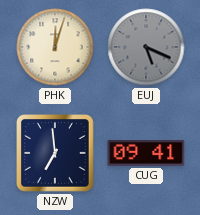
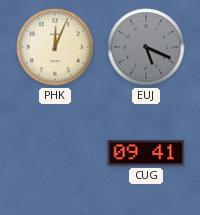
PHK: 12:03 -> 12:04
NZW: 6:59 -> none
